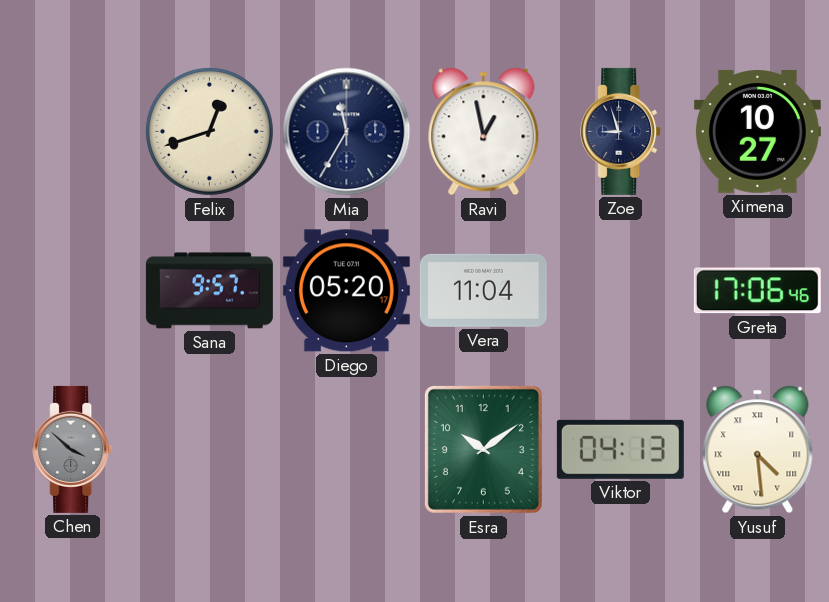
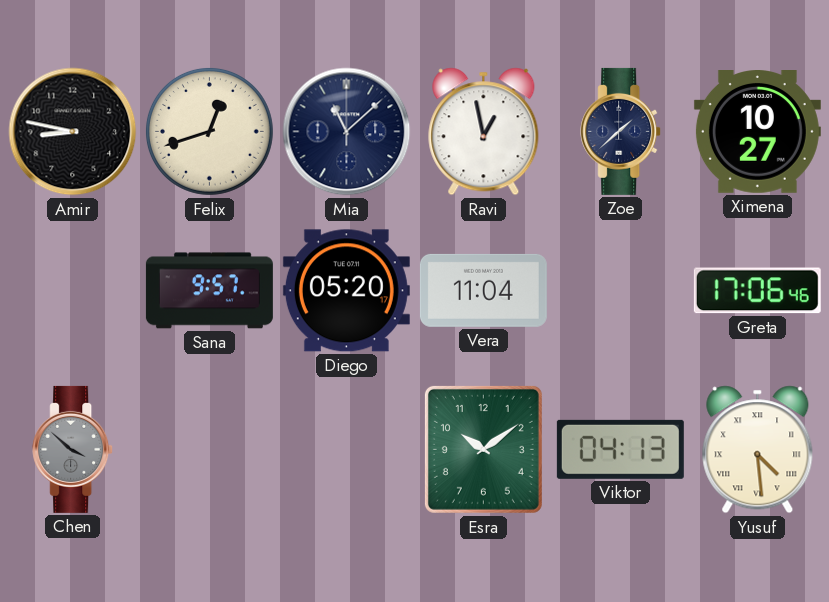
Amir: none -> 8:47
Mia: 11:35 -> 11:08
Zoe: 8:57 -> 1:38
